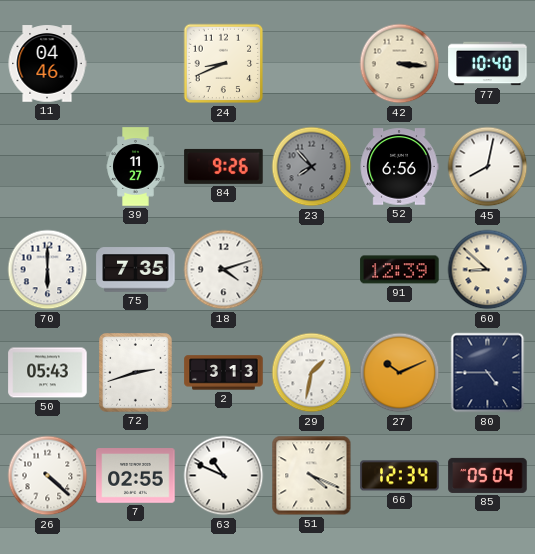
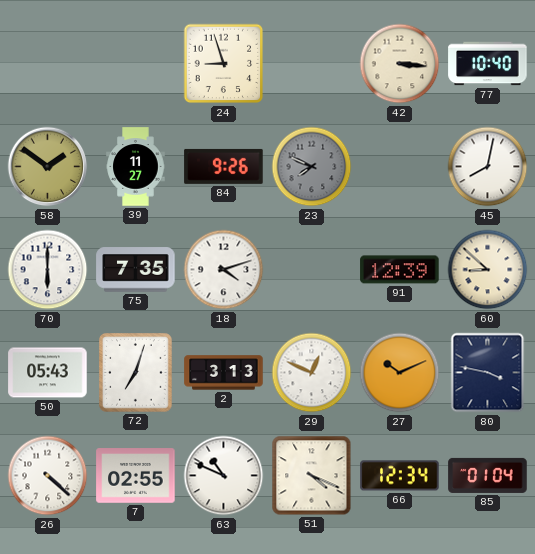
11: 04:46 -> none
24: 8:41 -> 8:57
58: none -> 1:51
23: 7:53 -> 7:49
52: 6:56 -> none
72: 2:42 -> 7:03
29: 1:32 -> 12:49
80: 4:45 -> 3:47
85: 05:04 -> 01:04
